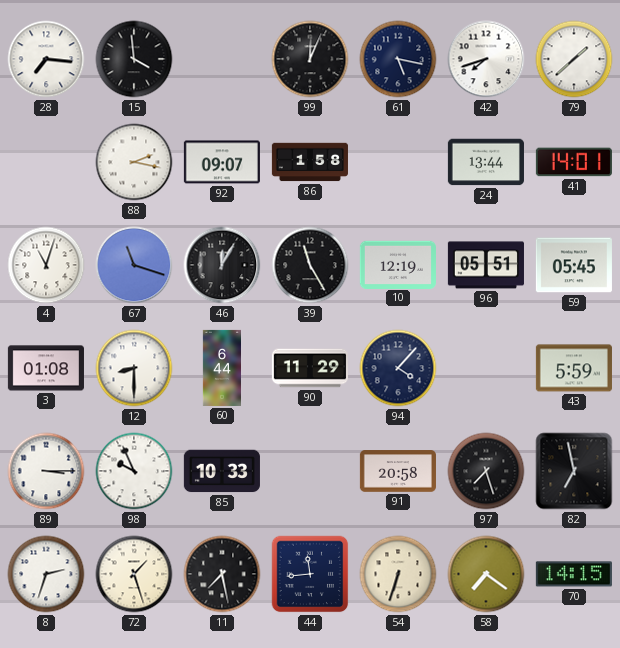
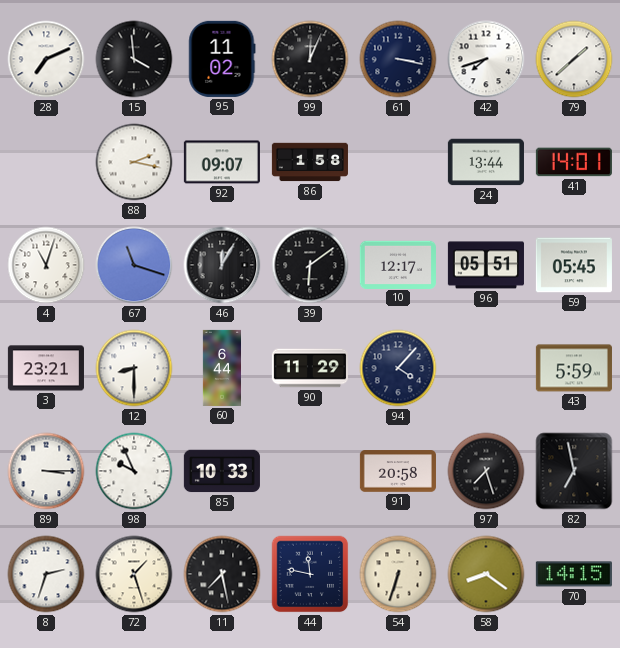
28: 7:16 -> 7:11
95: none -> 11:02
61: 5:17 -> 3:17
39: 11:25 -> 6:09
10: 12:19 -> 12:17
3: 01:08 -> 23:21
44: 11:44 -> 11:47
58: 7:21 -> 8:21
